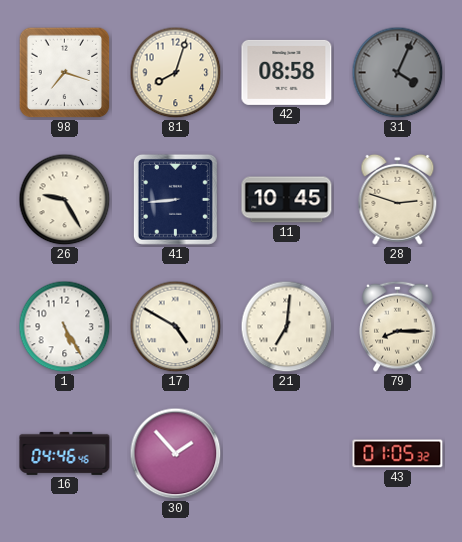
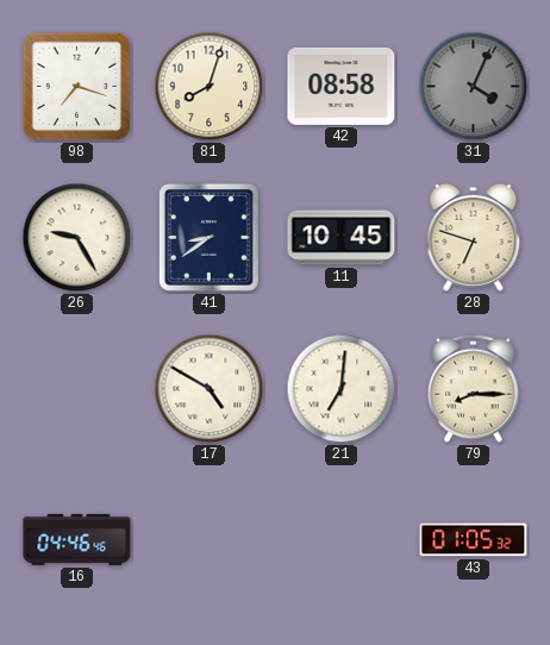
41: 8:44 -> 8:39
28: 2:48 -> 6:48
1: 5:25 -> none
30: 1:53 -> none
